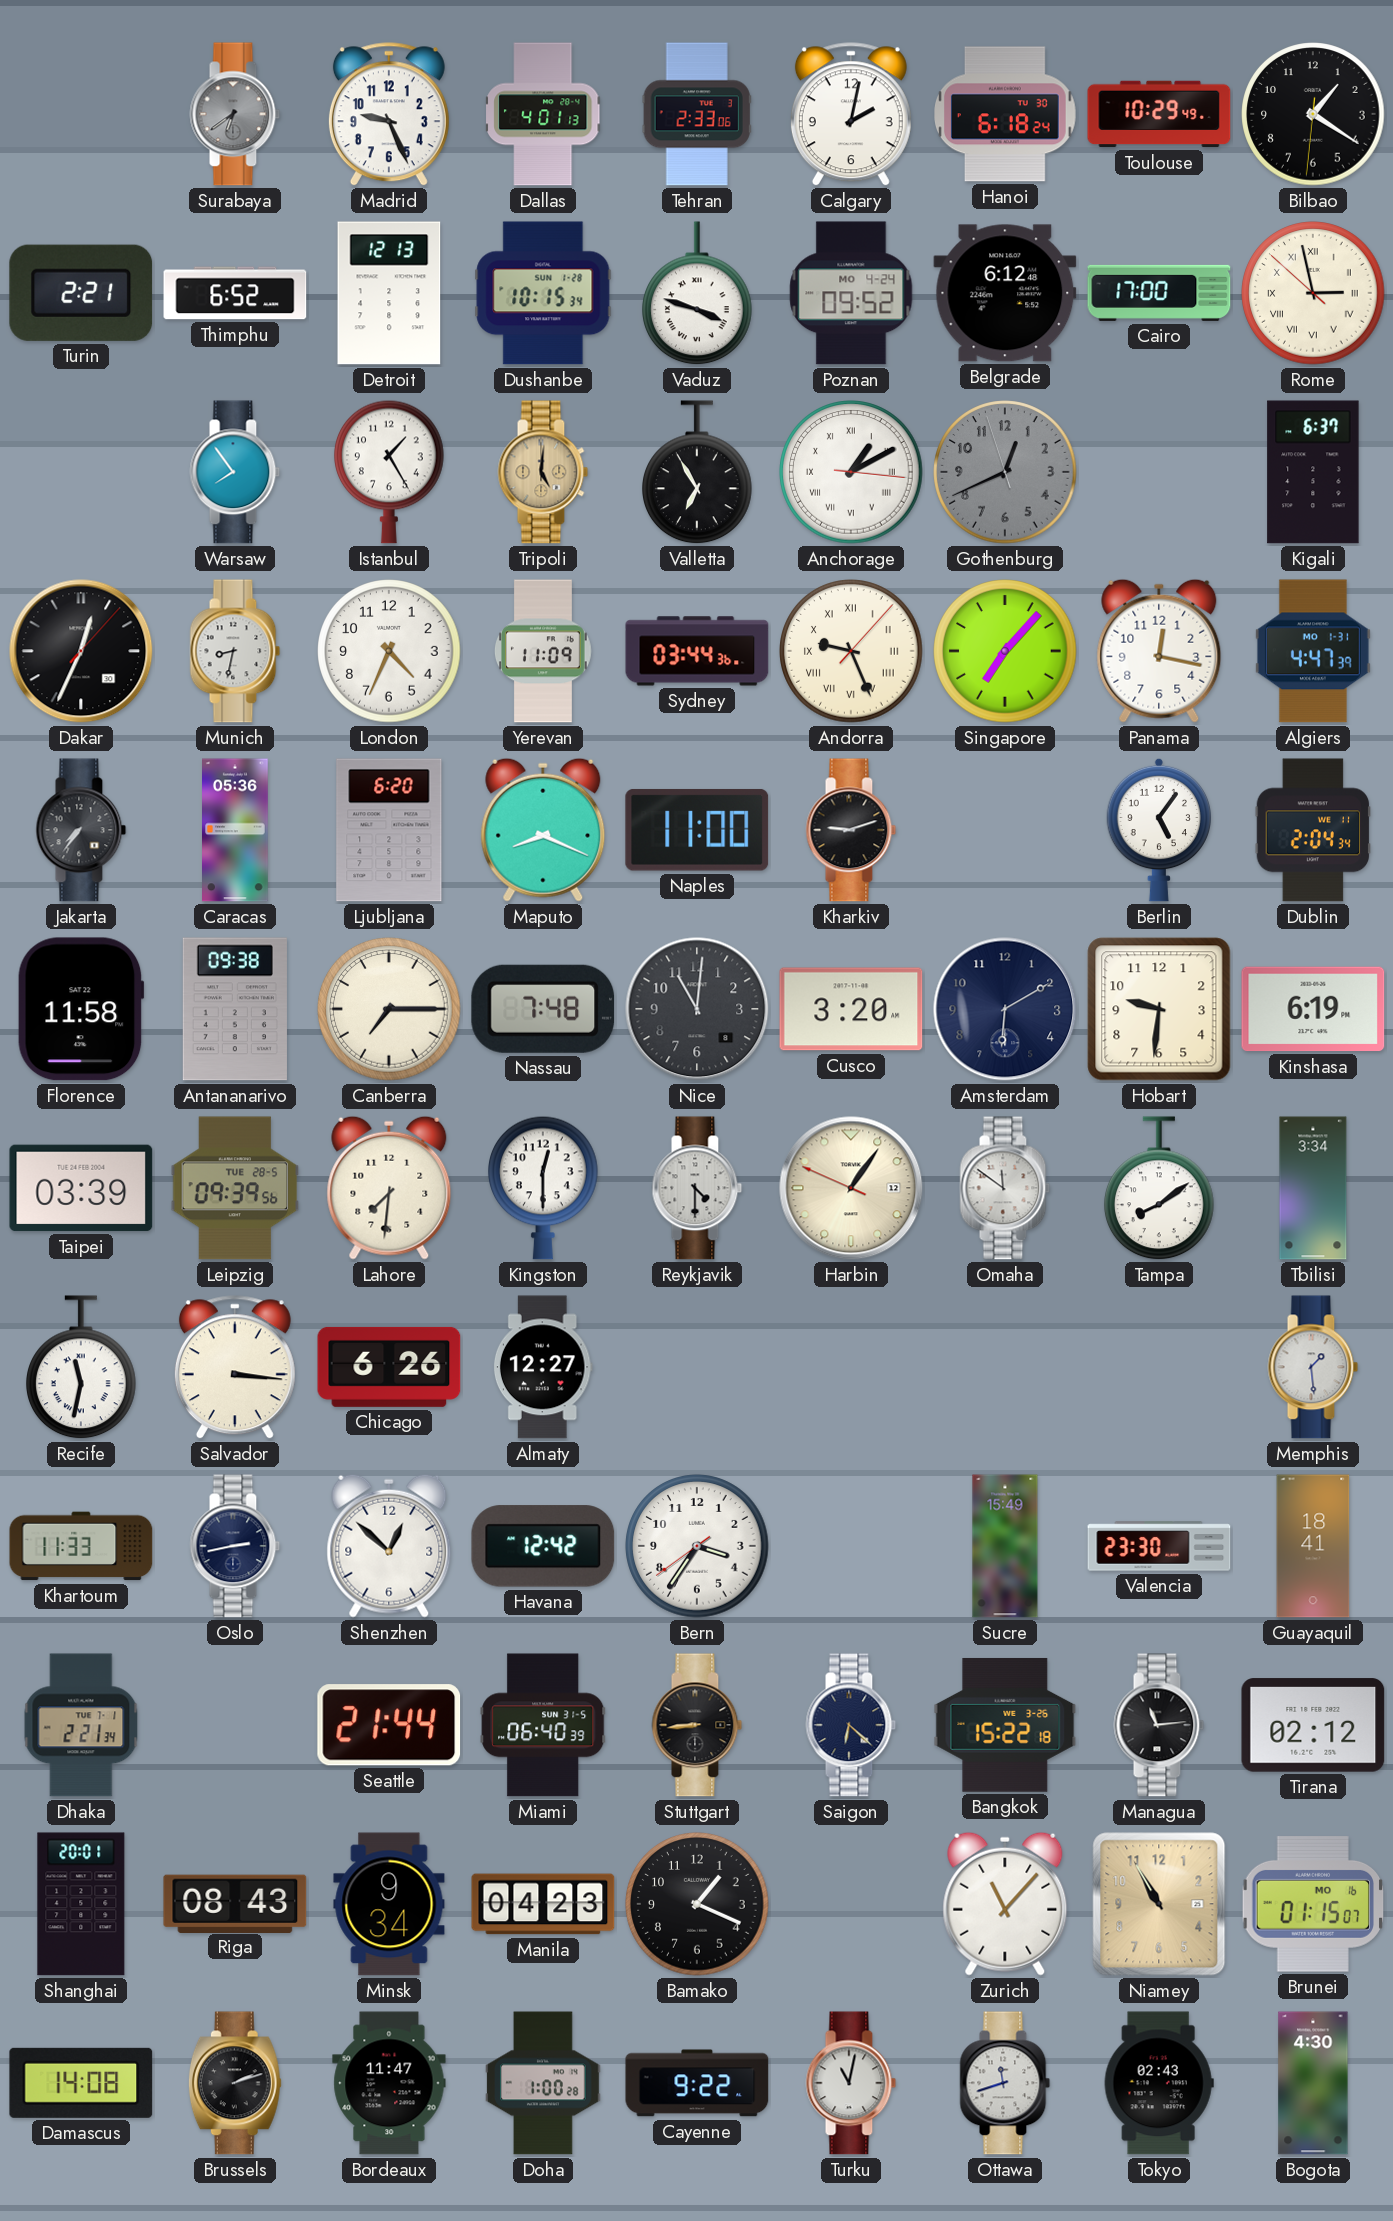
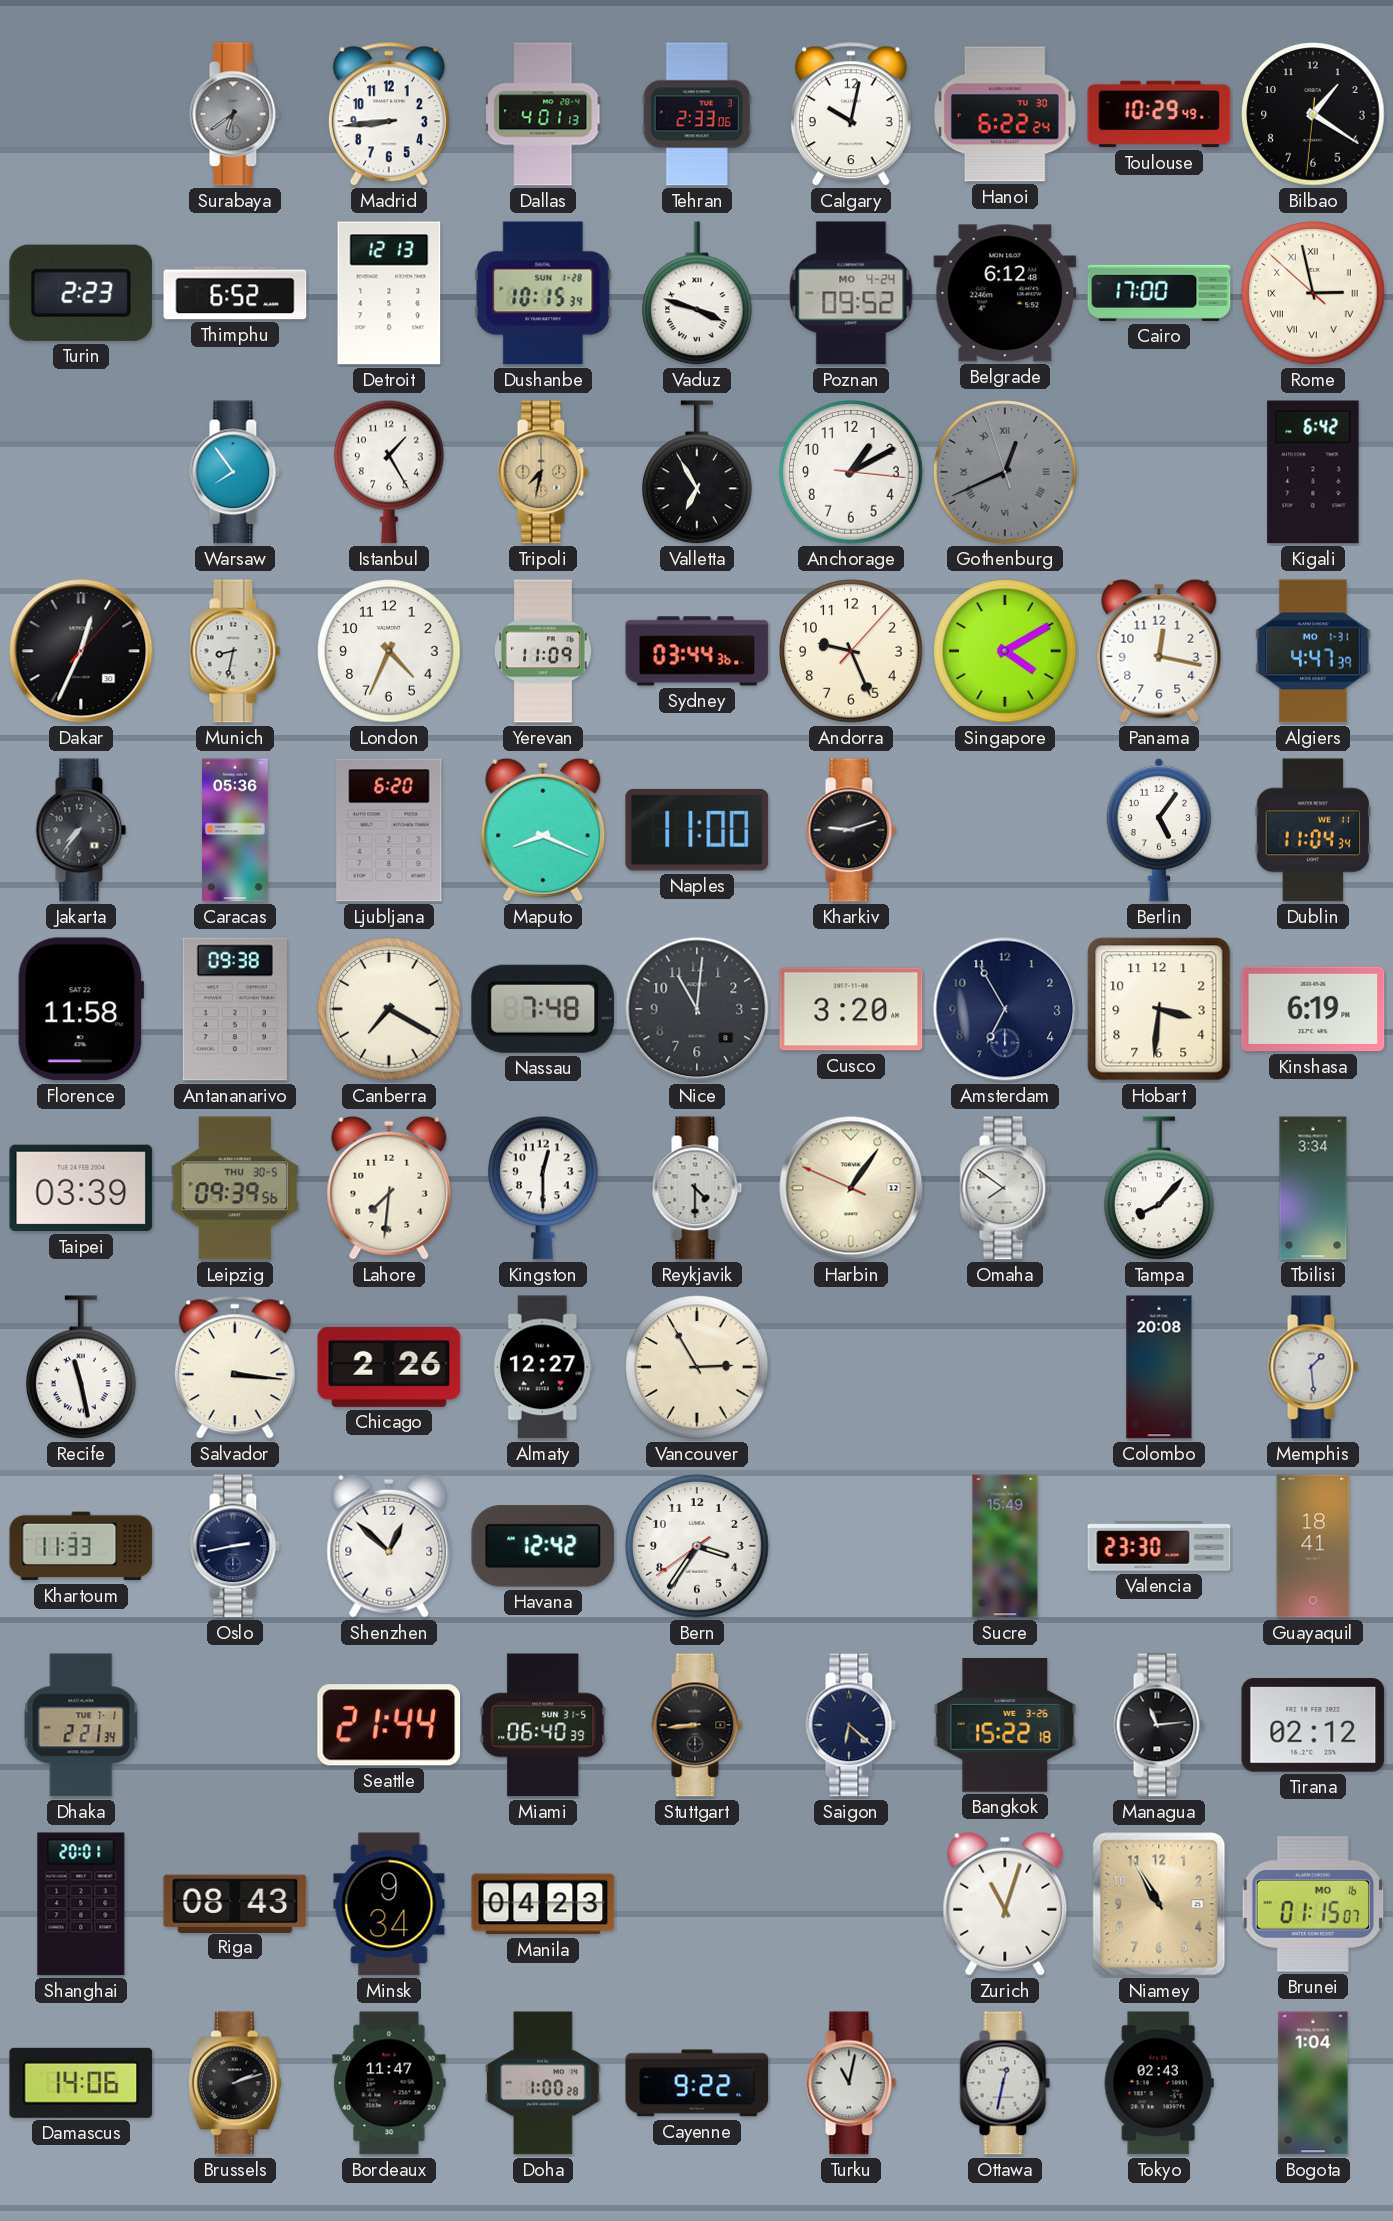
Madrid: 9:26 -> 8:44
Calgary: 2:02 -> 10:02
Hanoi: 6:18 -> 6:22
Turin: 2:21 -> 2:23
Tripoli: 5:01 -> 7:32
Anchorage numerals: Roman -> Arabic
Gothenburg numerals: Arabic -> Roman
Kigali: 6:37 -> 6:42
Andorra numerals: Roman -> Arabic
Singapore: 7:07 -> 4:10
Dublin: 2:04 -> 11:04
Canberra: 7:15 -> 7:20
Amsterdam: 6:10 -> 6:55
Hobart: 9:31 -> 3:31
Leipzig date: TUE 28-5 -> THU 30-5
Omaha: 11:51 -> 7:51
Tampa: 8:09 -> 8:07
Recife: 11:32 -> 11:28
Chicago: 6:26 -> 2:26
Vancouver: none -> 2:55
Colombo: none -> 20:08
Bamako: 1:19 -> none
Zurich: 11:07 -> 11:03
Damascus: 14:08 -> 14:06
Ottawa: 11:42 -> 12:32
Bogota: 4:30 -> 1:04
